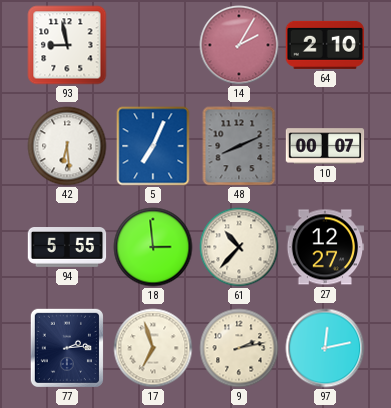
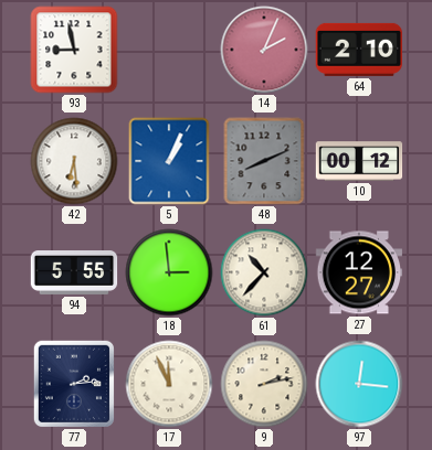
14: 2:05 -> 2:04
5: 7:04 -> 1:04
10: 00:07 -> 00:12
17: 6:57 -> 11:56
97: 12:13 -> 12:16
